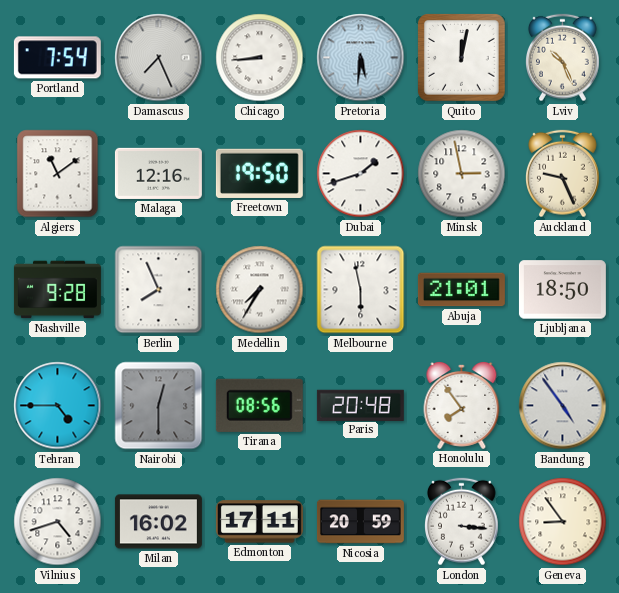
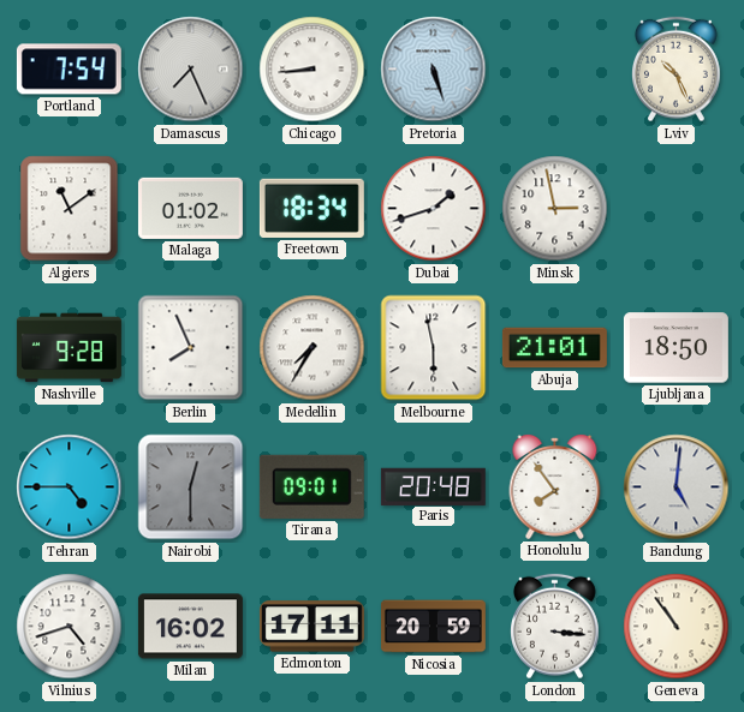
Pretoria: 5:31 -> 5:27
Quito: 12:02 -> none
Malaga: 12:16 -> 01:02
Freetown: 19:50 -> 18:34
Auckland: 9:26 -> none
Tirana: 08:56 -> 09:01
Bandung: 4:54 -> 5:01
Geneva: 8:54 -> 10:54
